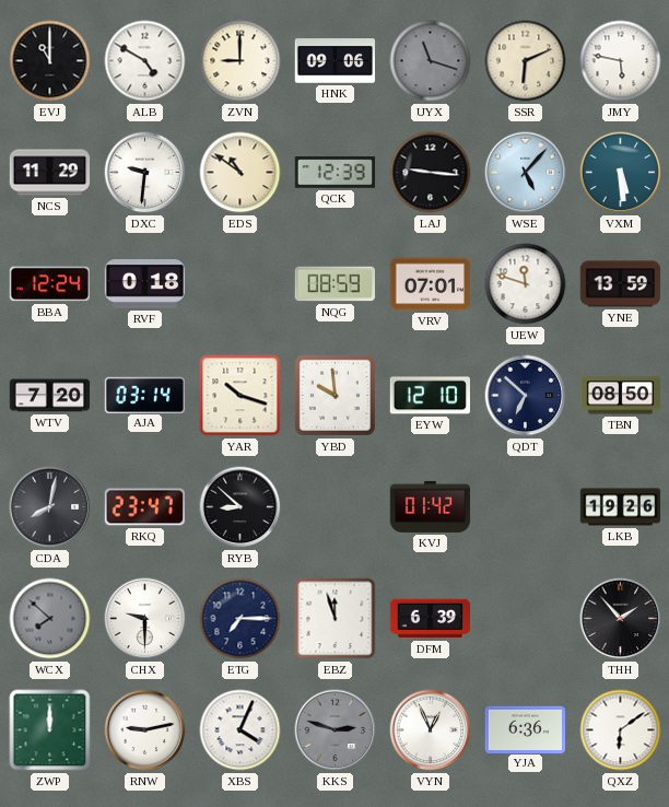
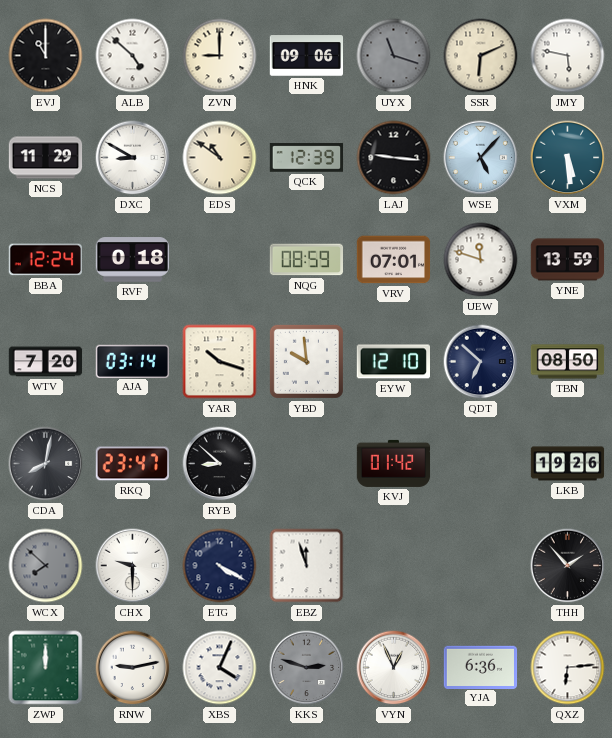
ALB: 4:50 -> 4:52
DXC: 9:31 -> 8:50
ETG: 7:15 -> 4:20
DFM: 6:39 -> none
QXZ: 6:09 -> 6:14
